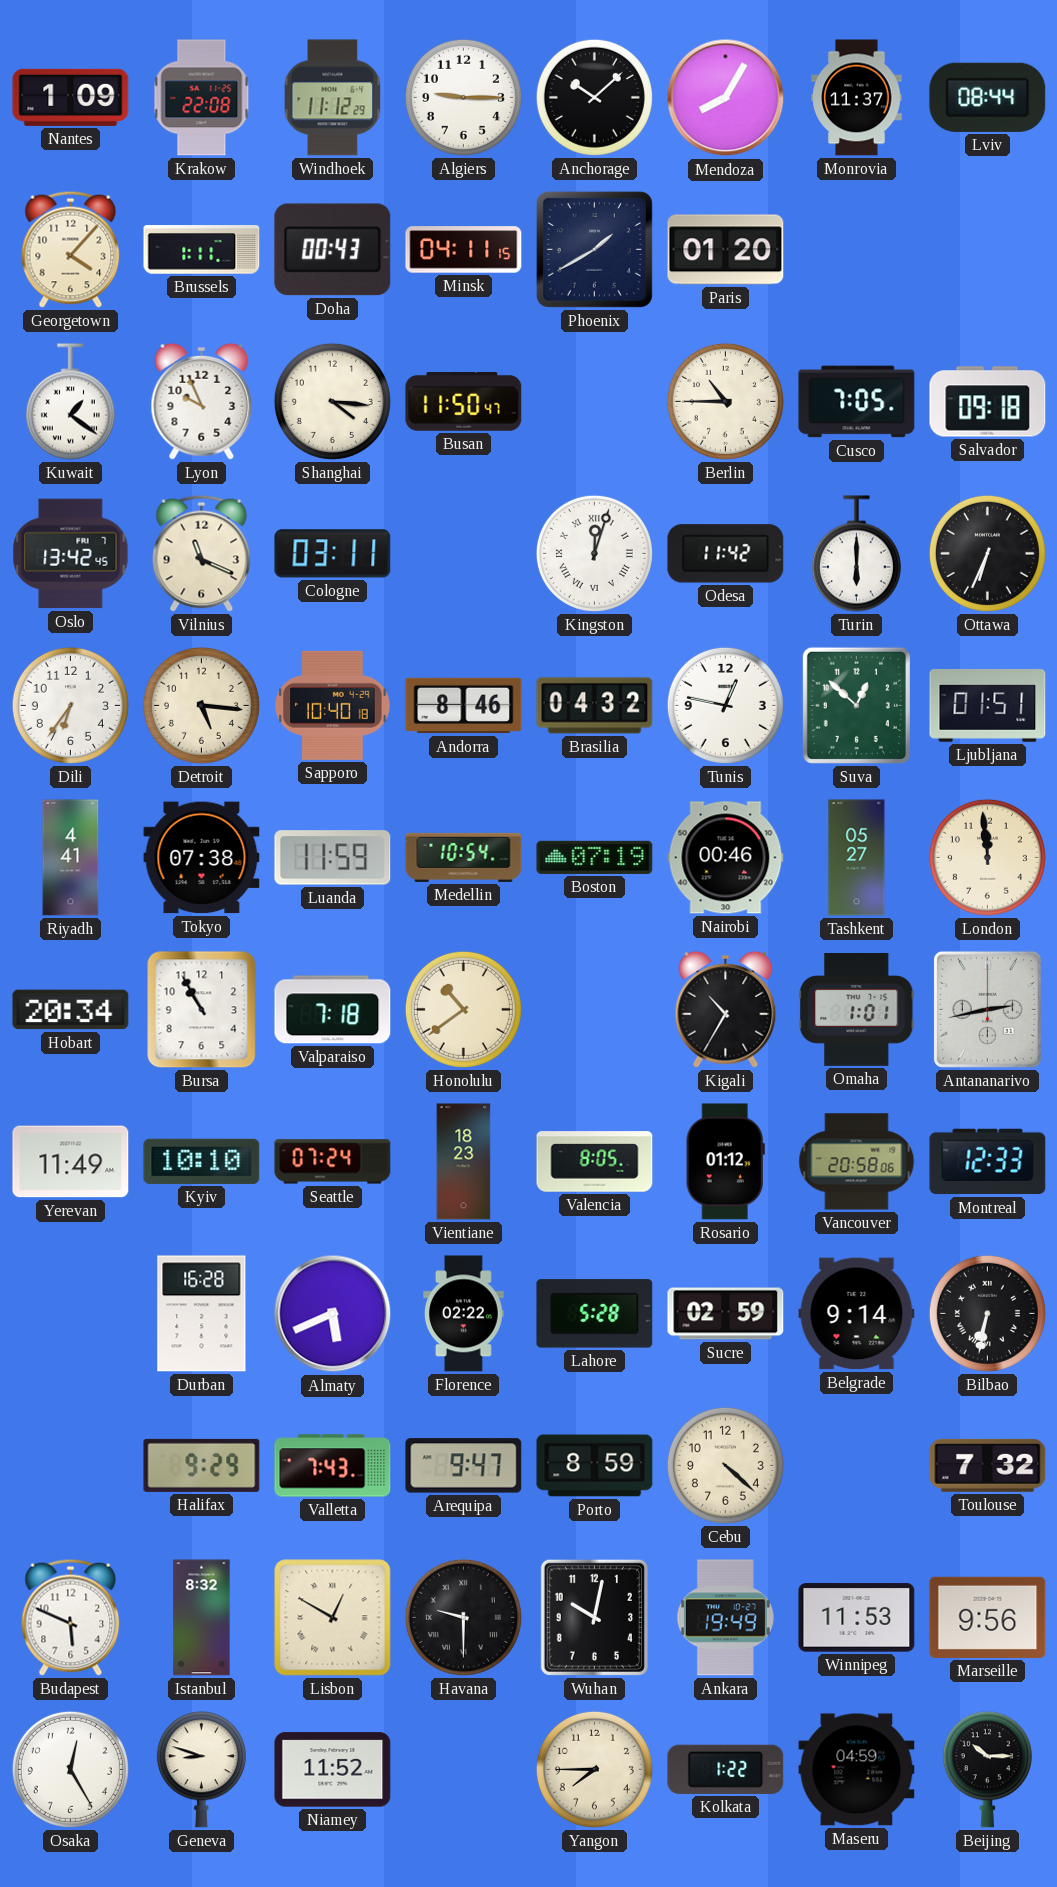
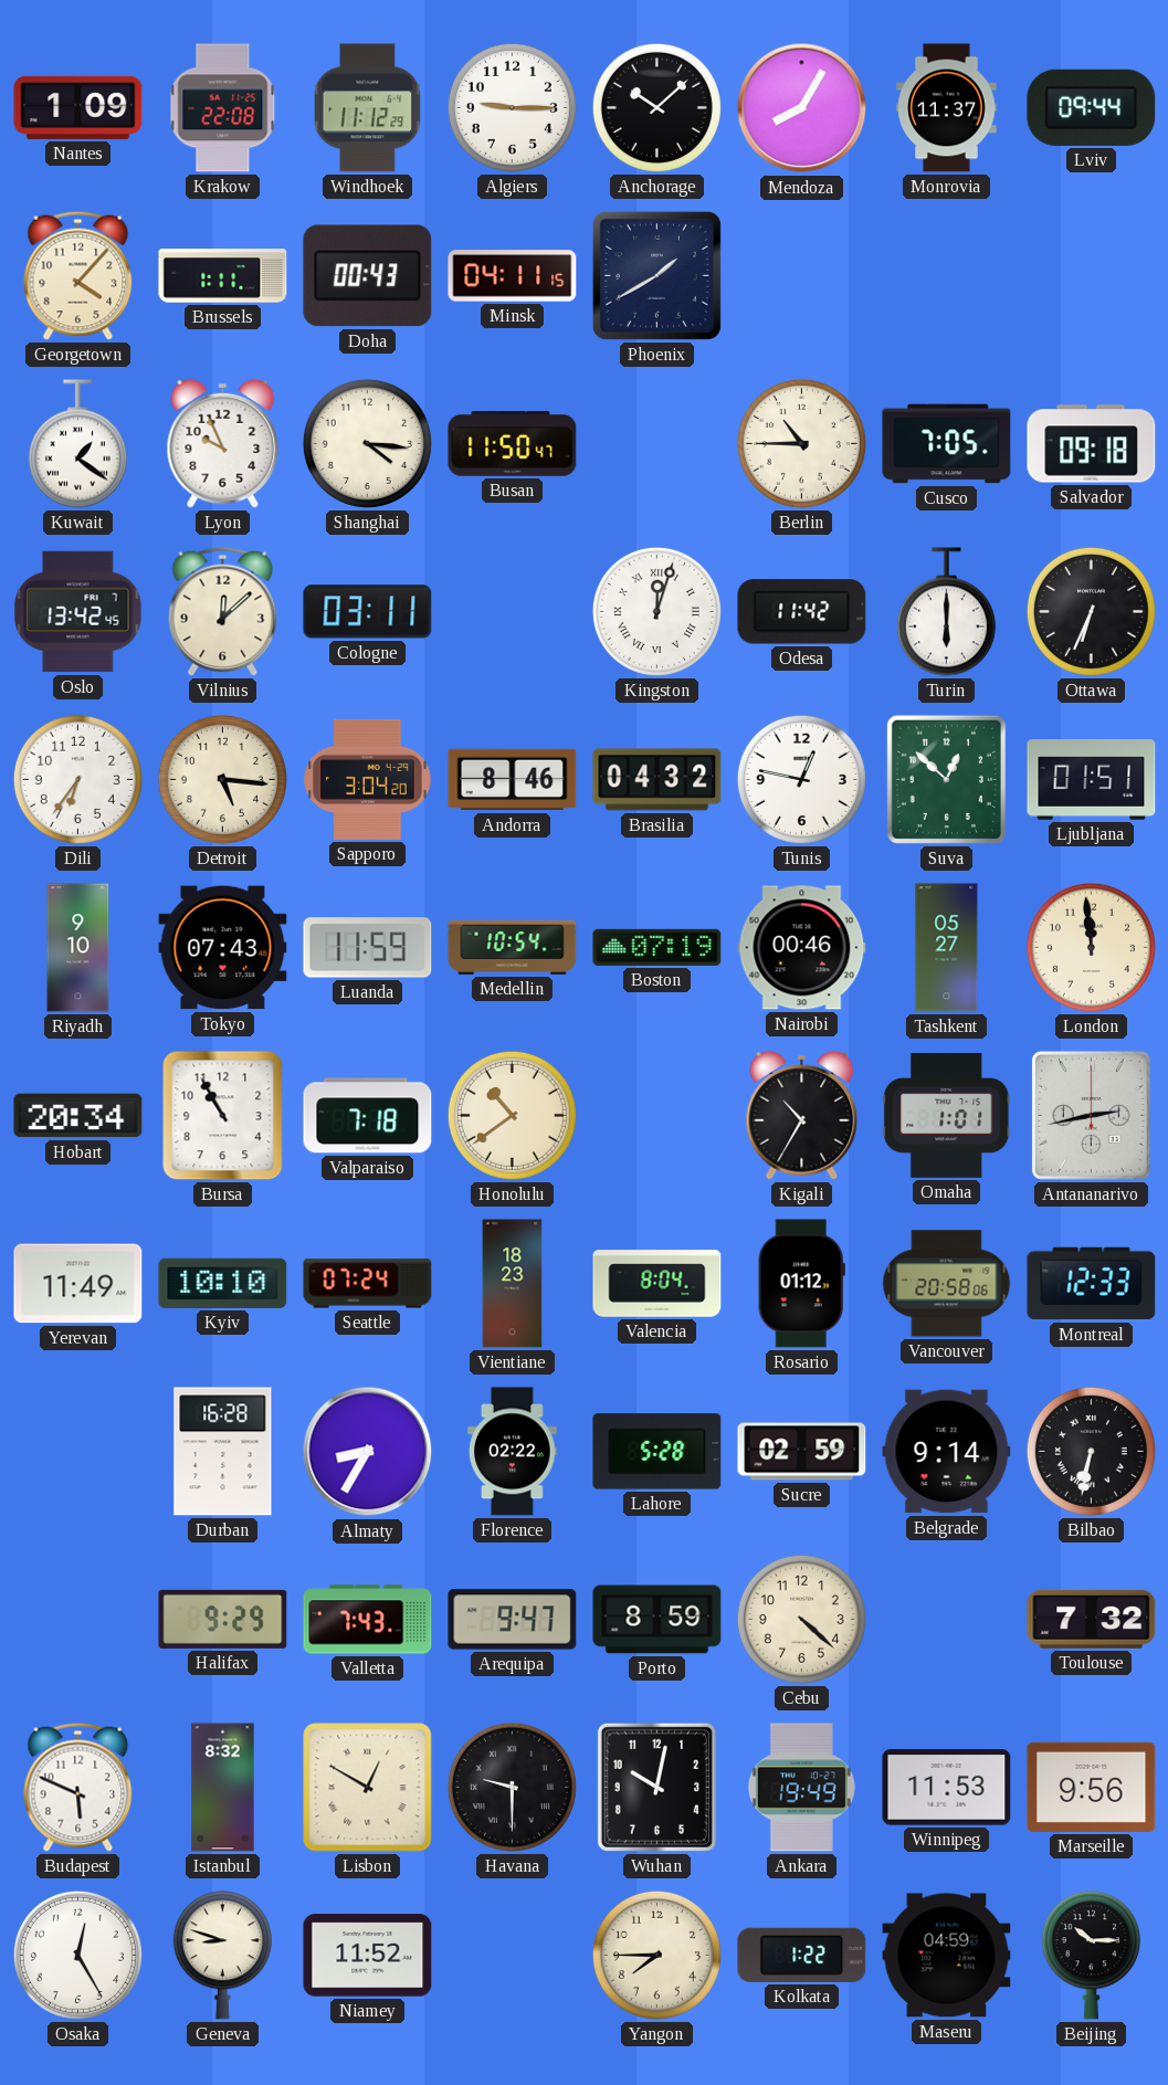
Lviv: 08:44 -> 09:44
Paris: 01:20 -> none
Vilnius: 11:19 -> 12:08
Sapporo: 10:40 -> 3:04
Riyadh: 4:41 -> 9:10
Tokyo: 07:38 -> 07:43
Valencia: 8:05 -> 8:04
Almaty: 5:41 -> 8:35
